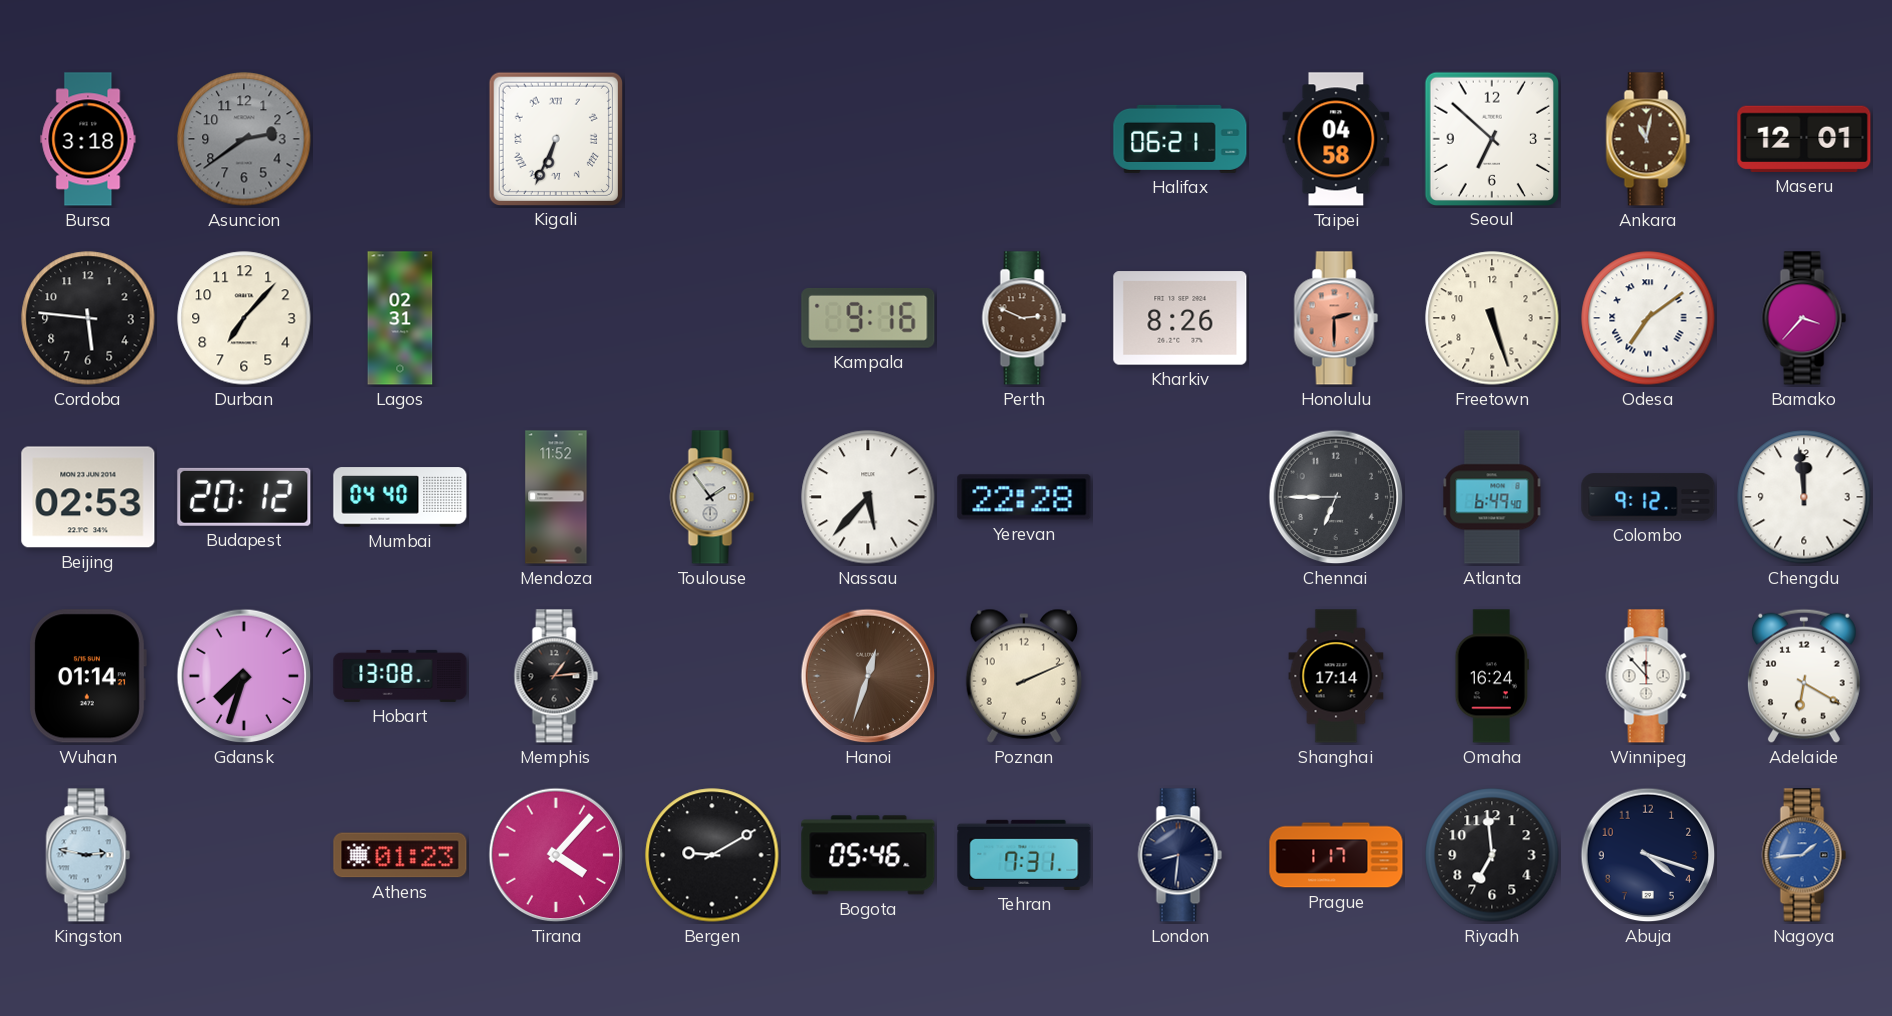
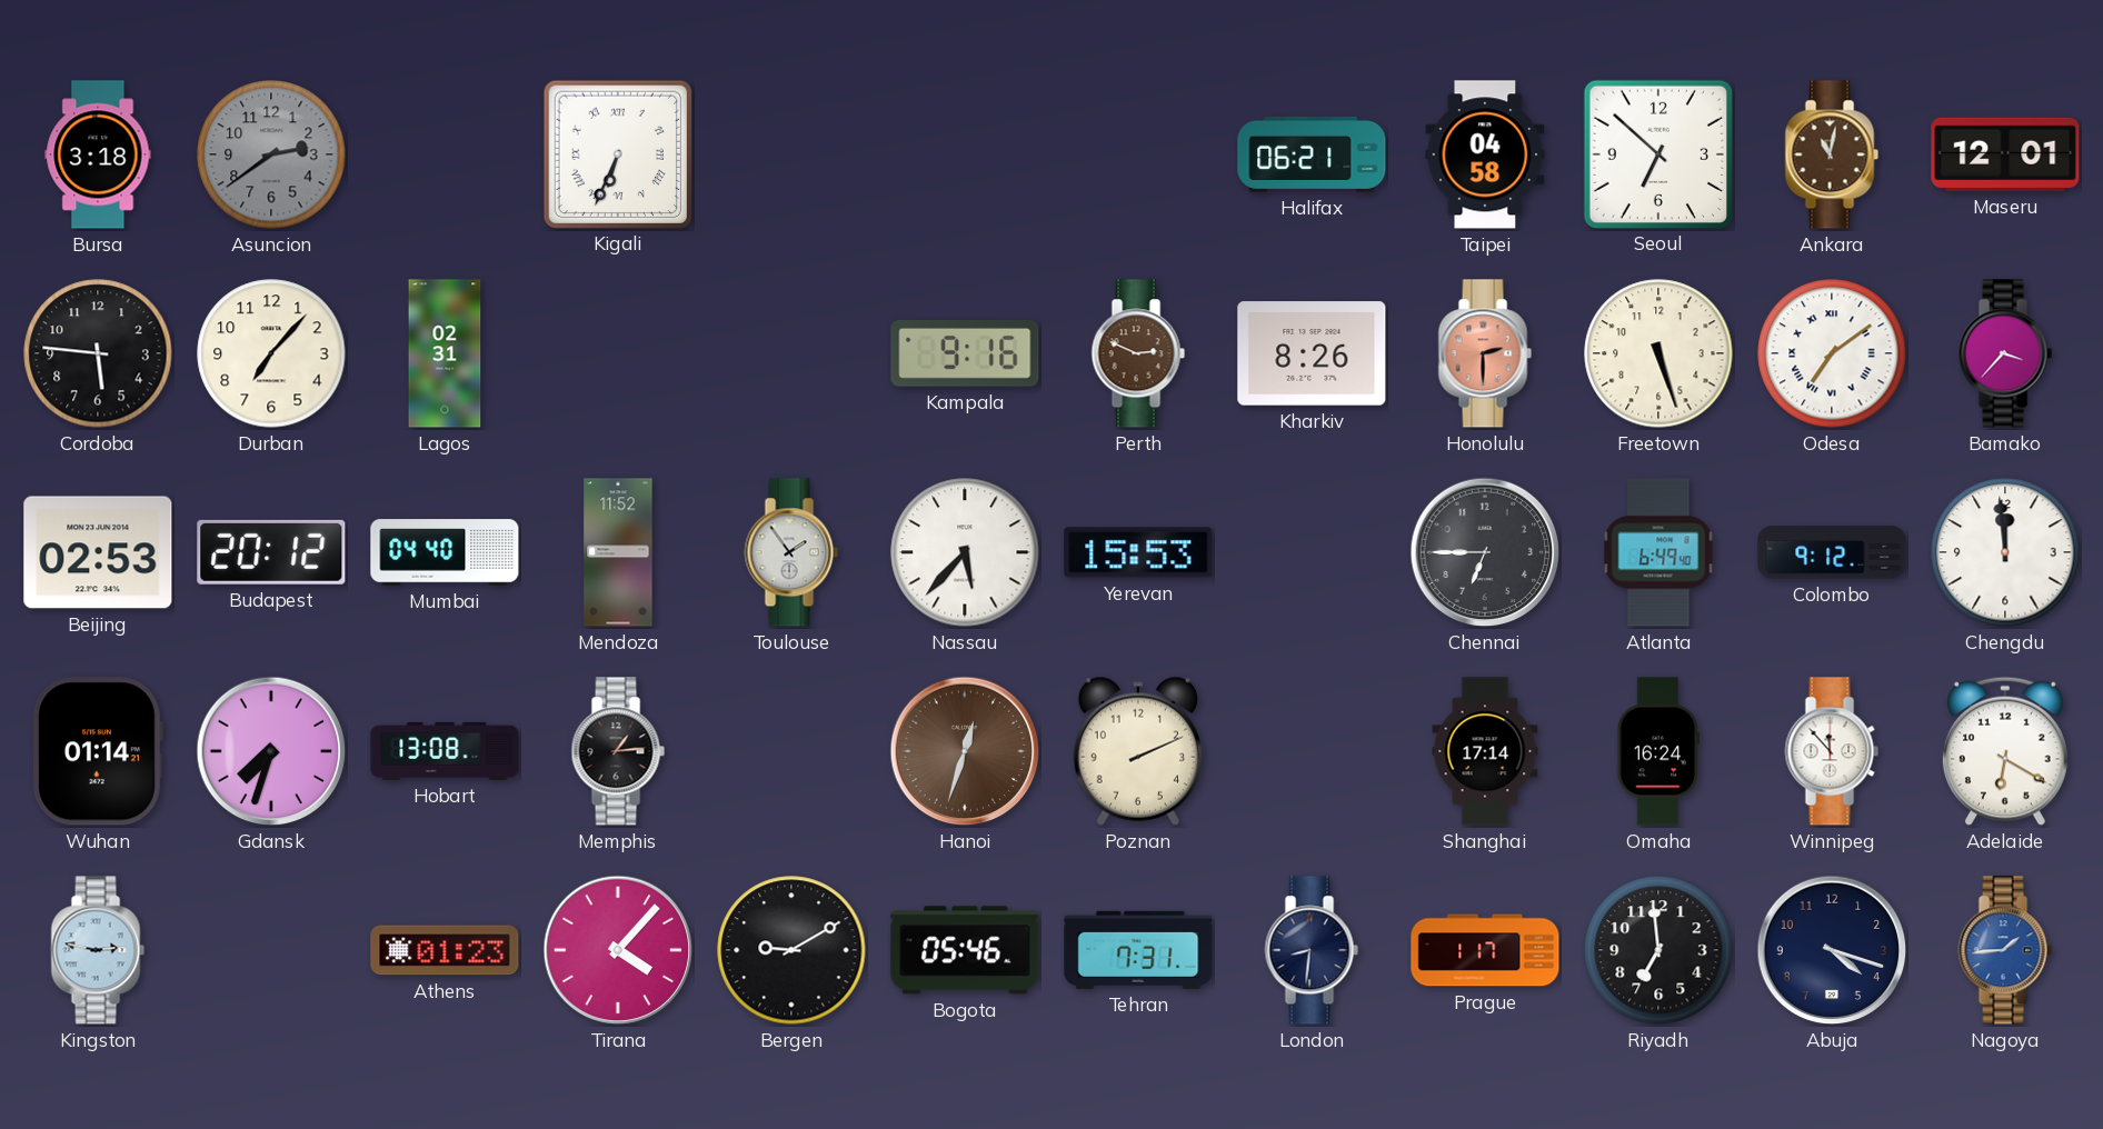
Yerevan: 22:28 -> 15:53
